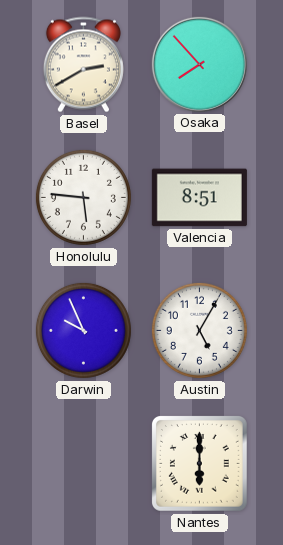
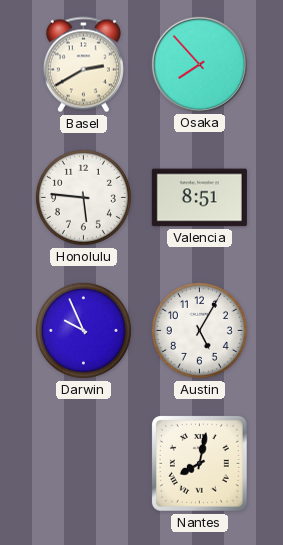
Nantes: 6:00 -> 8:02
